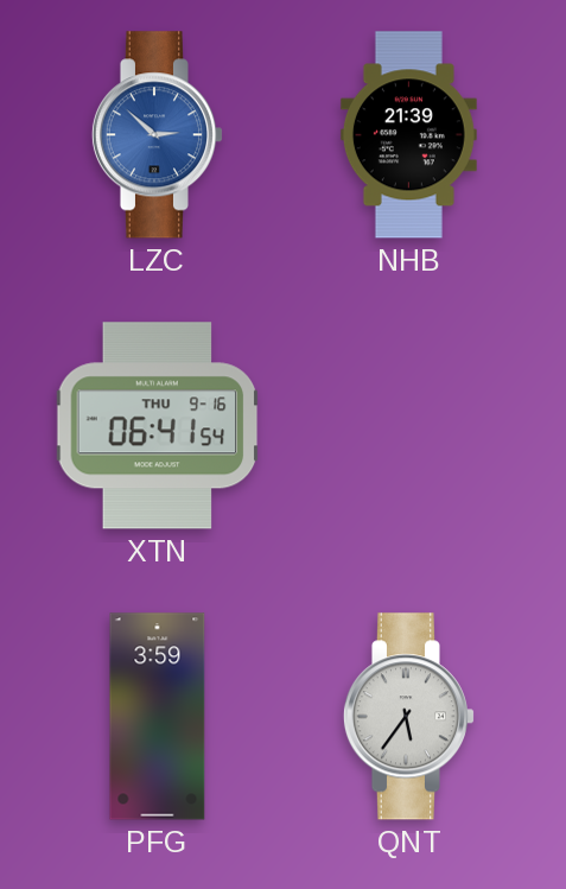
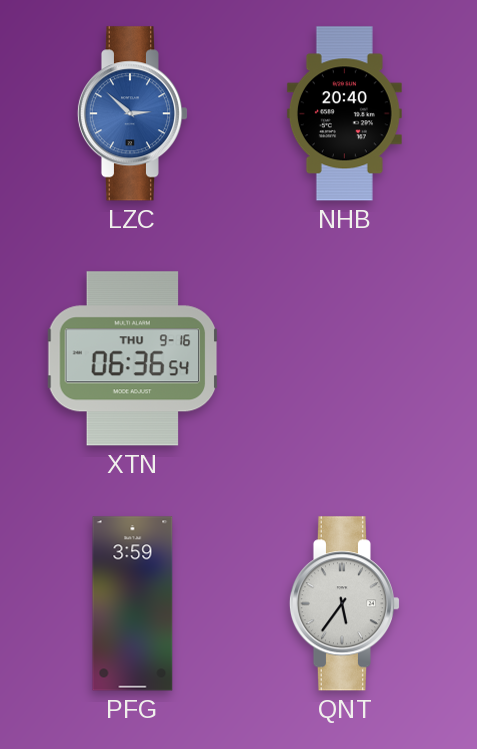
NHB: 21:39 -> 20:40
XTN: 06:41 -> 06:36
